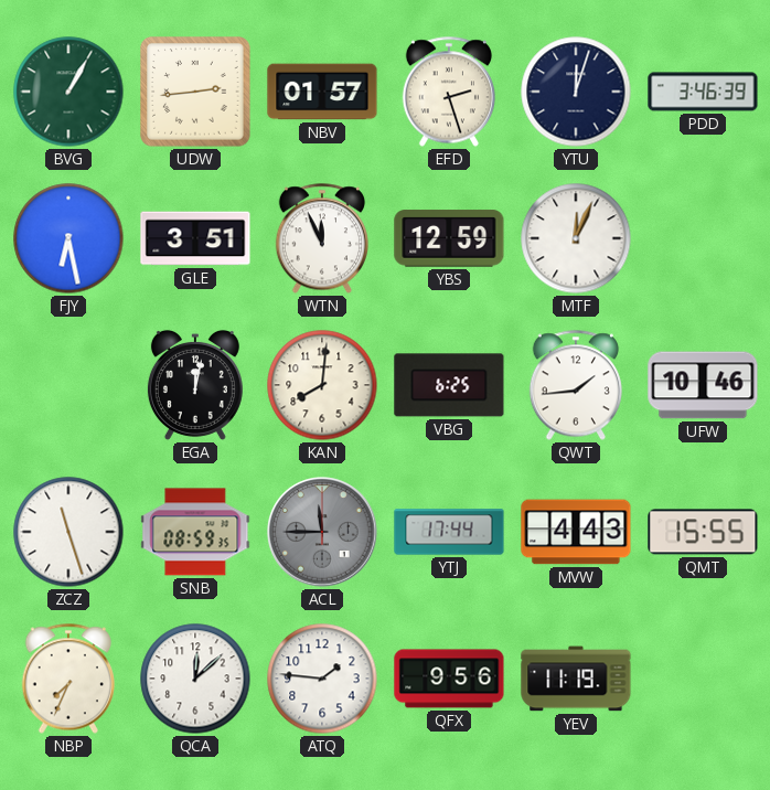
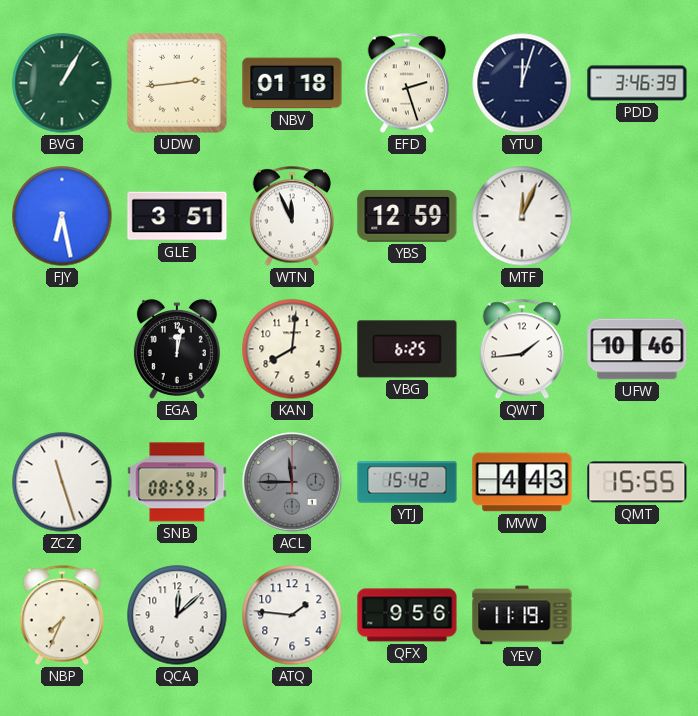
NBV: 01:57 -> 01:18
YTJ: 17:44 -> 15:42
